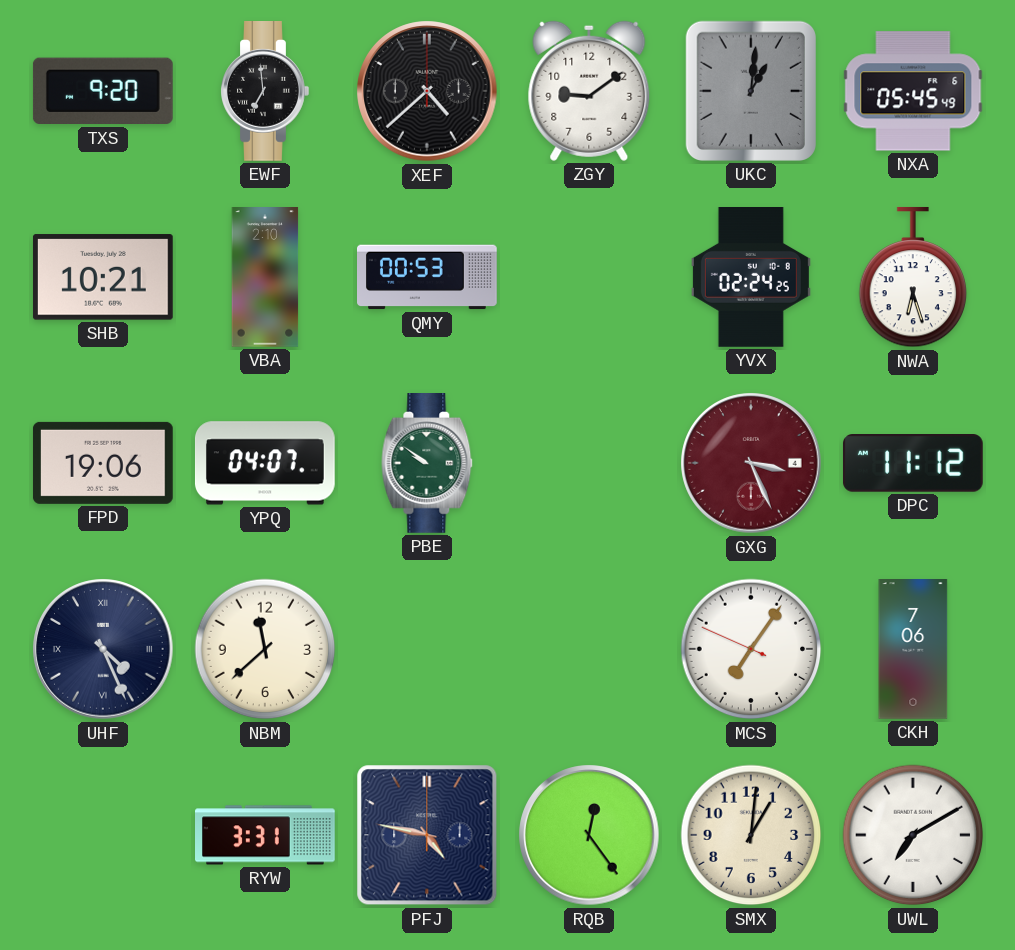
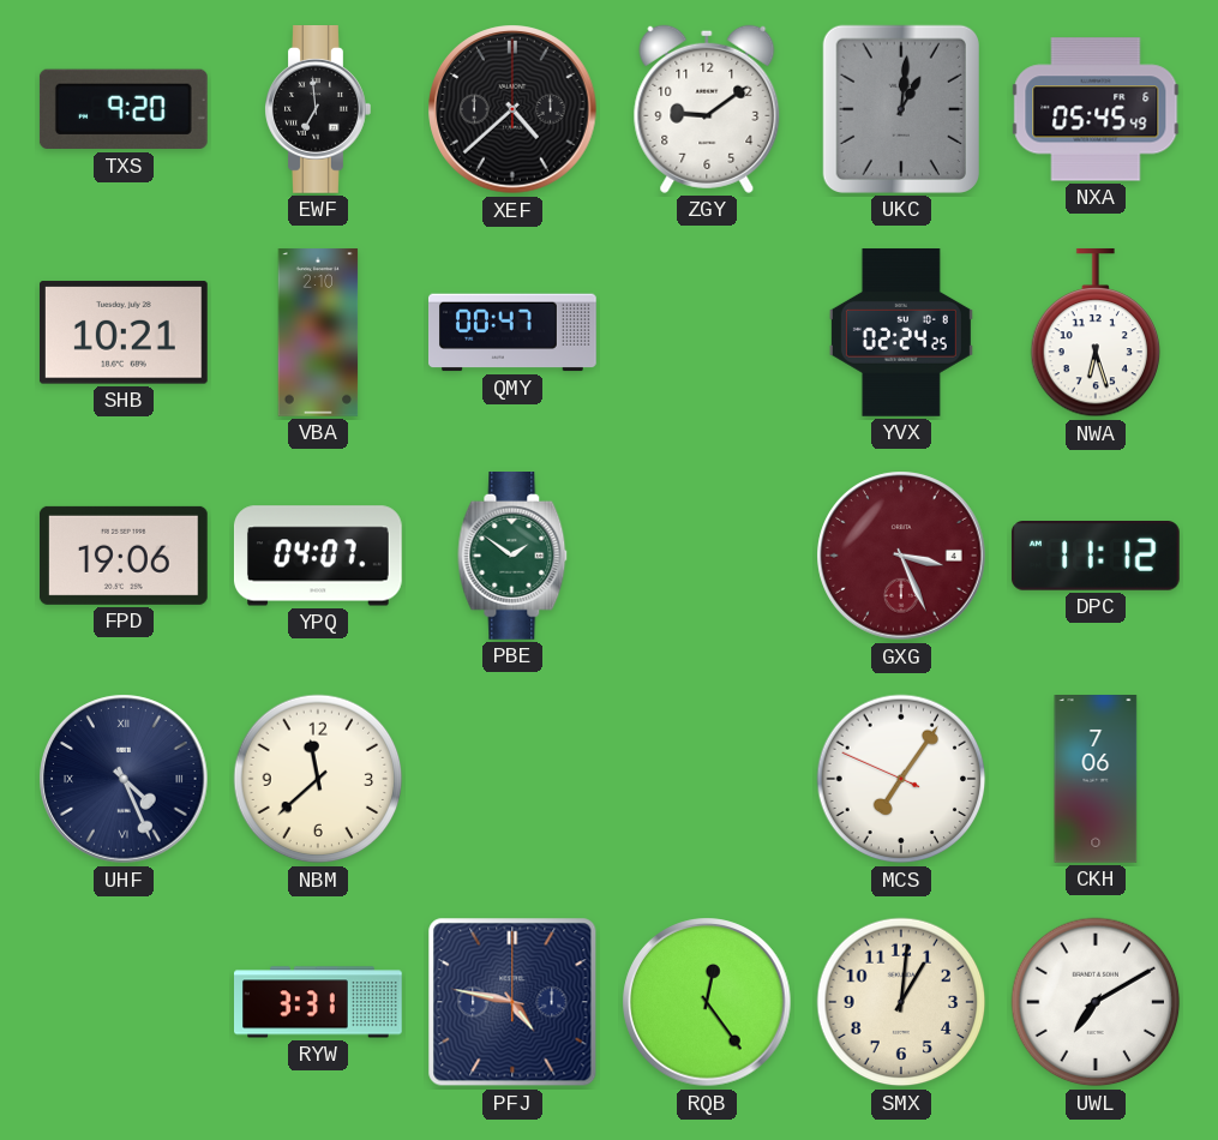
QMY: 00:53 -> 00:47
PBE: 9:51 -> 1:51
